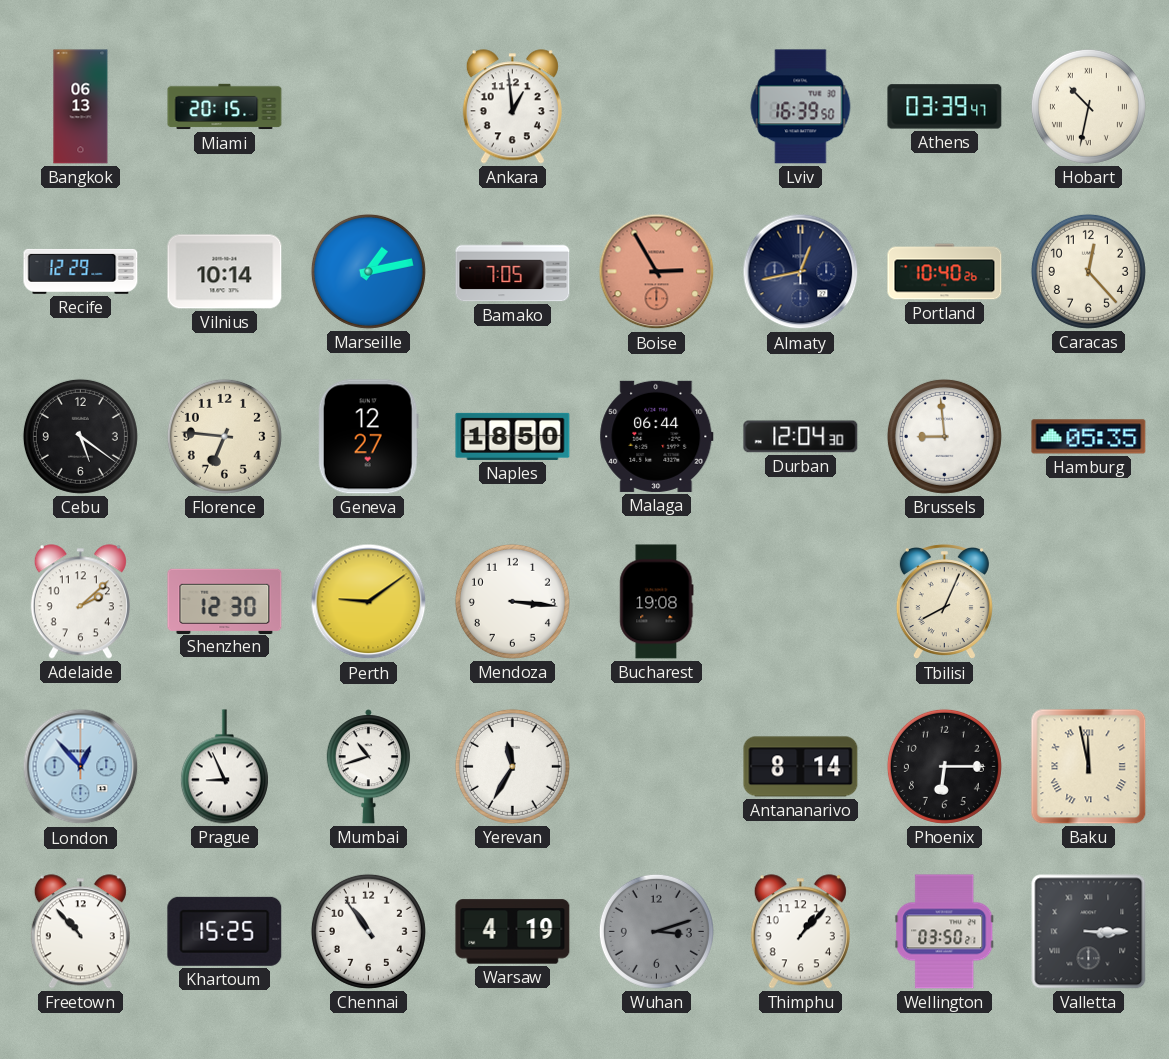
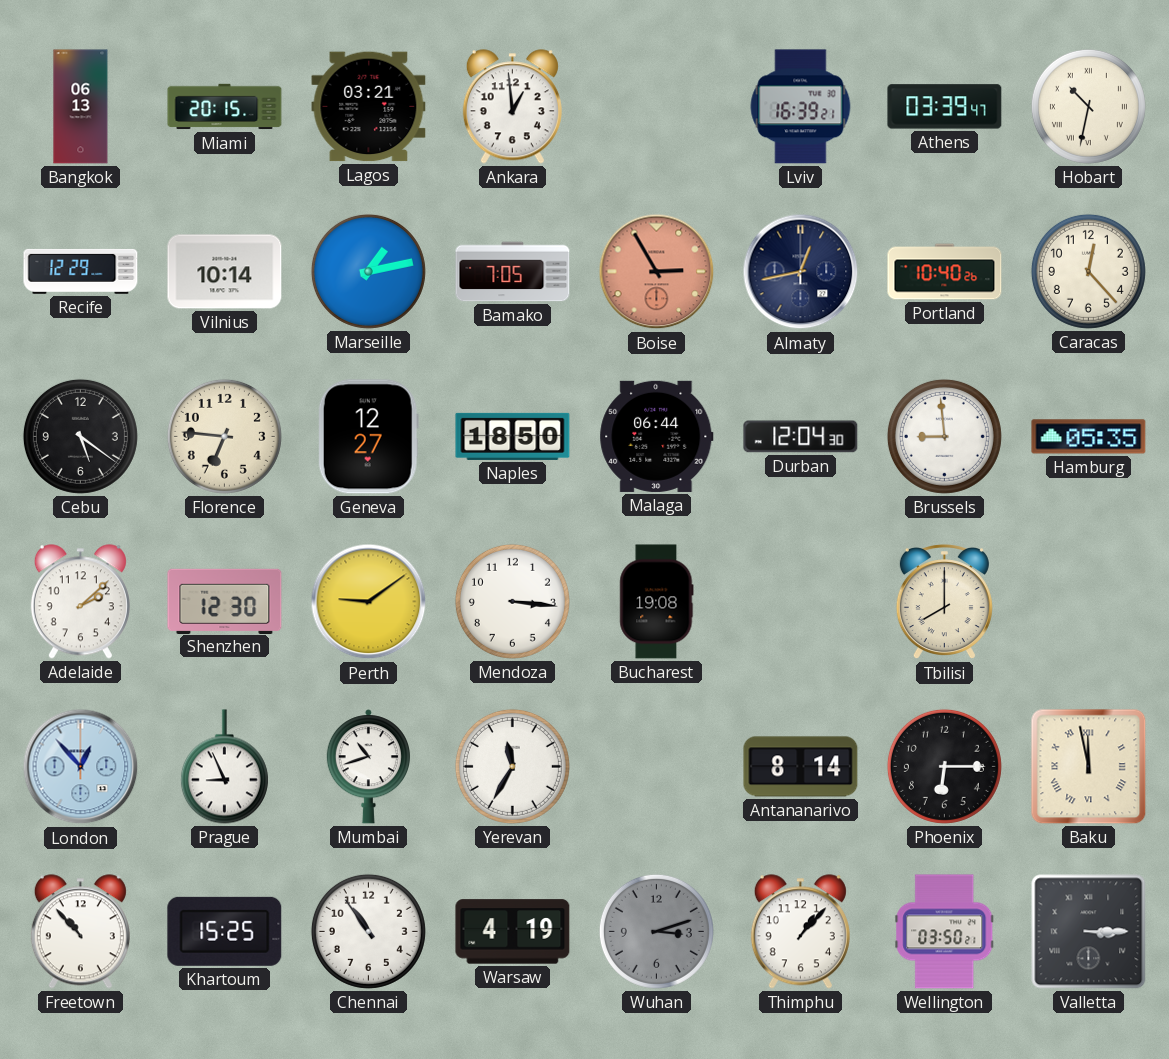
Lagos: none -> 03:21
Lviv: 16:39:50 -> 16:39:21
Tbilisi: 8:04 -> 8:00
